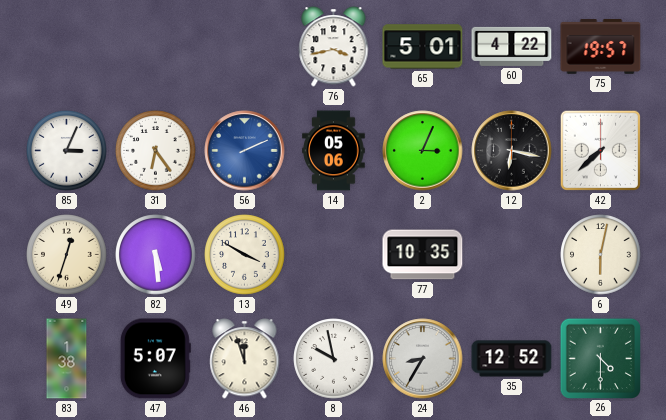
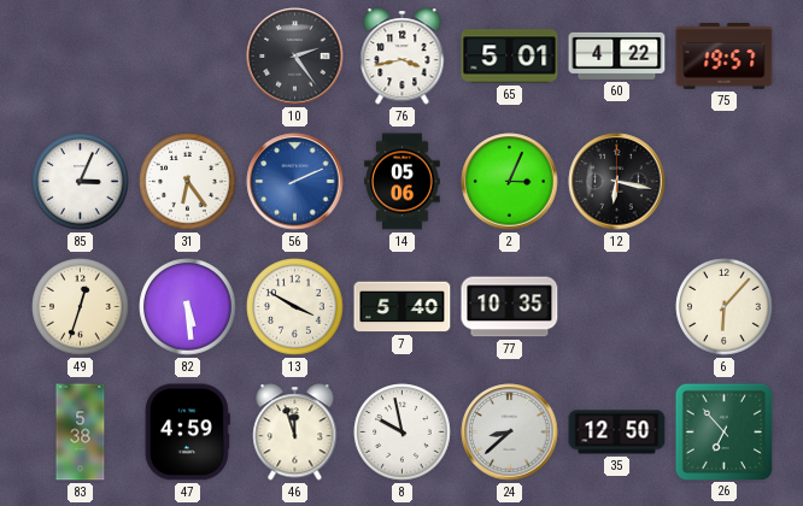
10: none -> 2:24
42: 7:38 -> none
7: none -> 5:40
6: 6:02 -> 6:07
83: 1:38 -> 5:38
47: 5:07 -> 4:59
24: 8:35 -> 8:38
35: 12:52 -> 12:50
26: 4:30 -> 6:53
